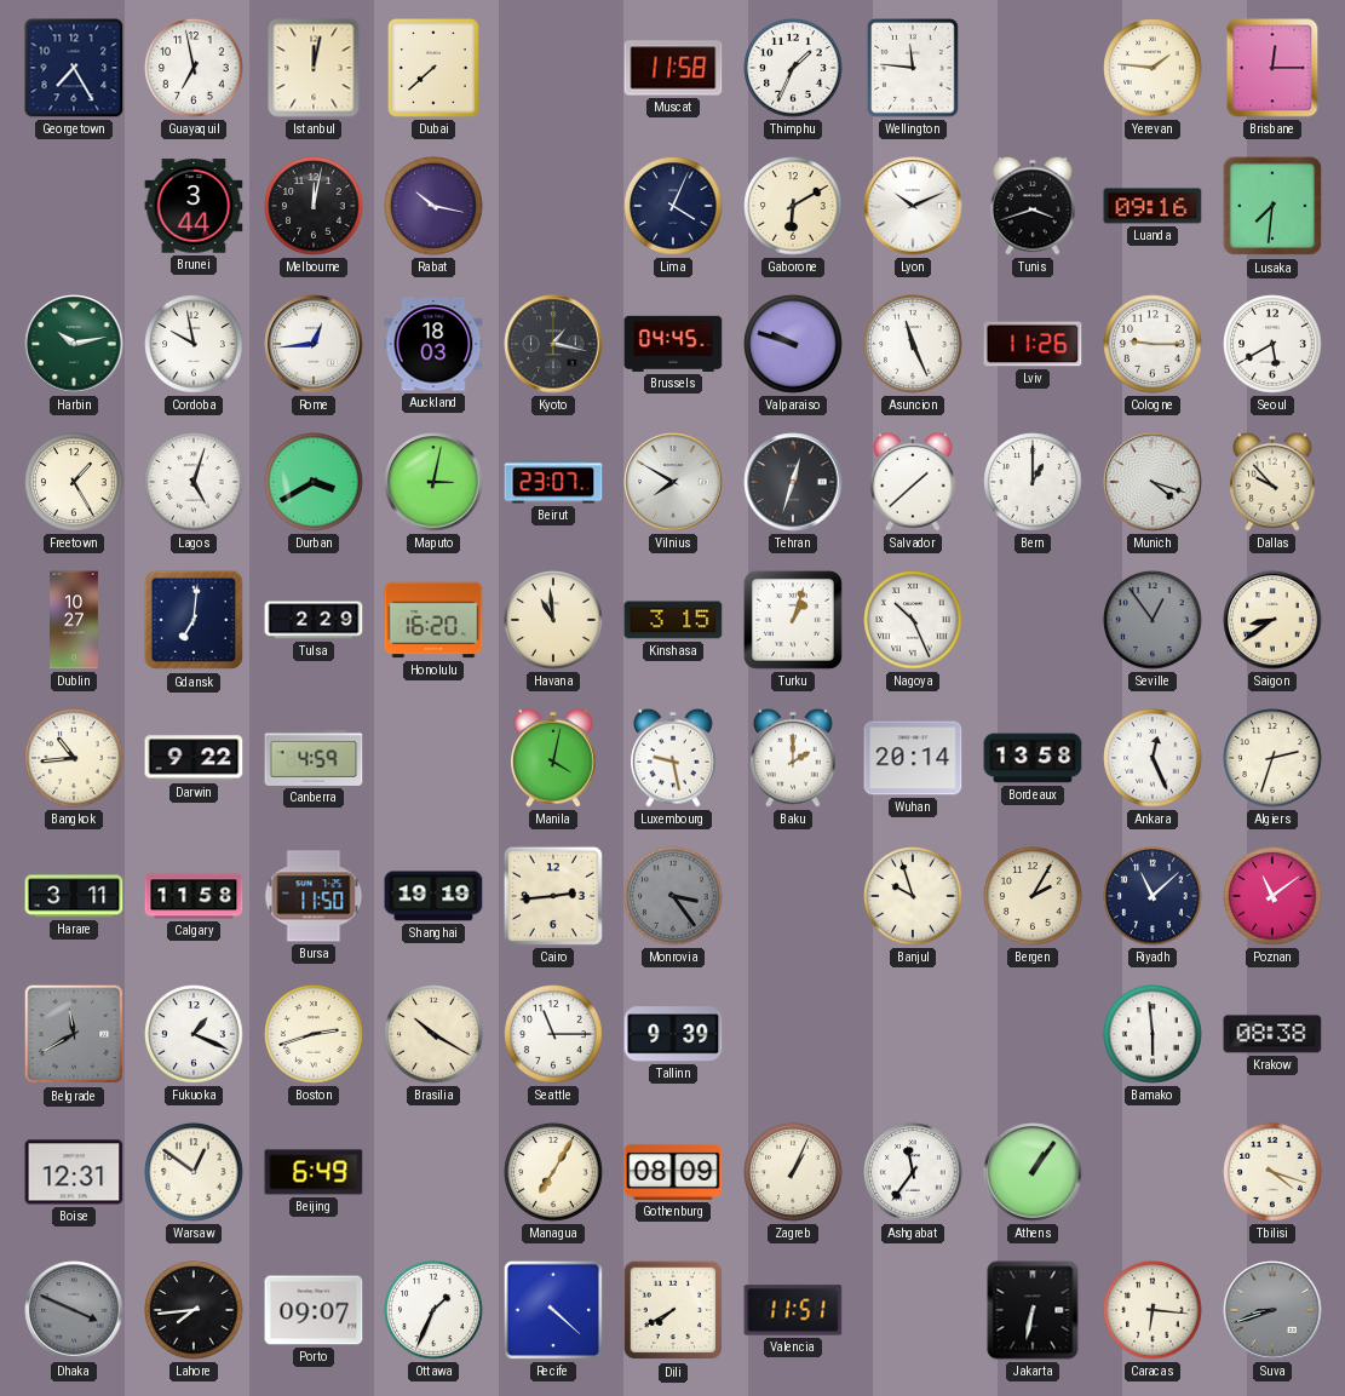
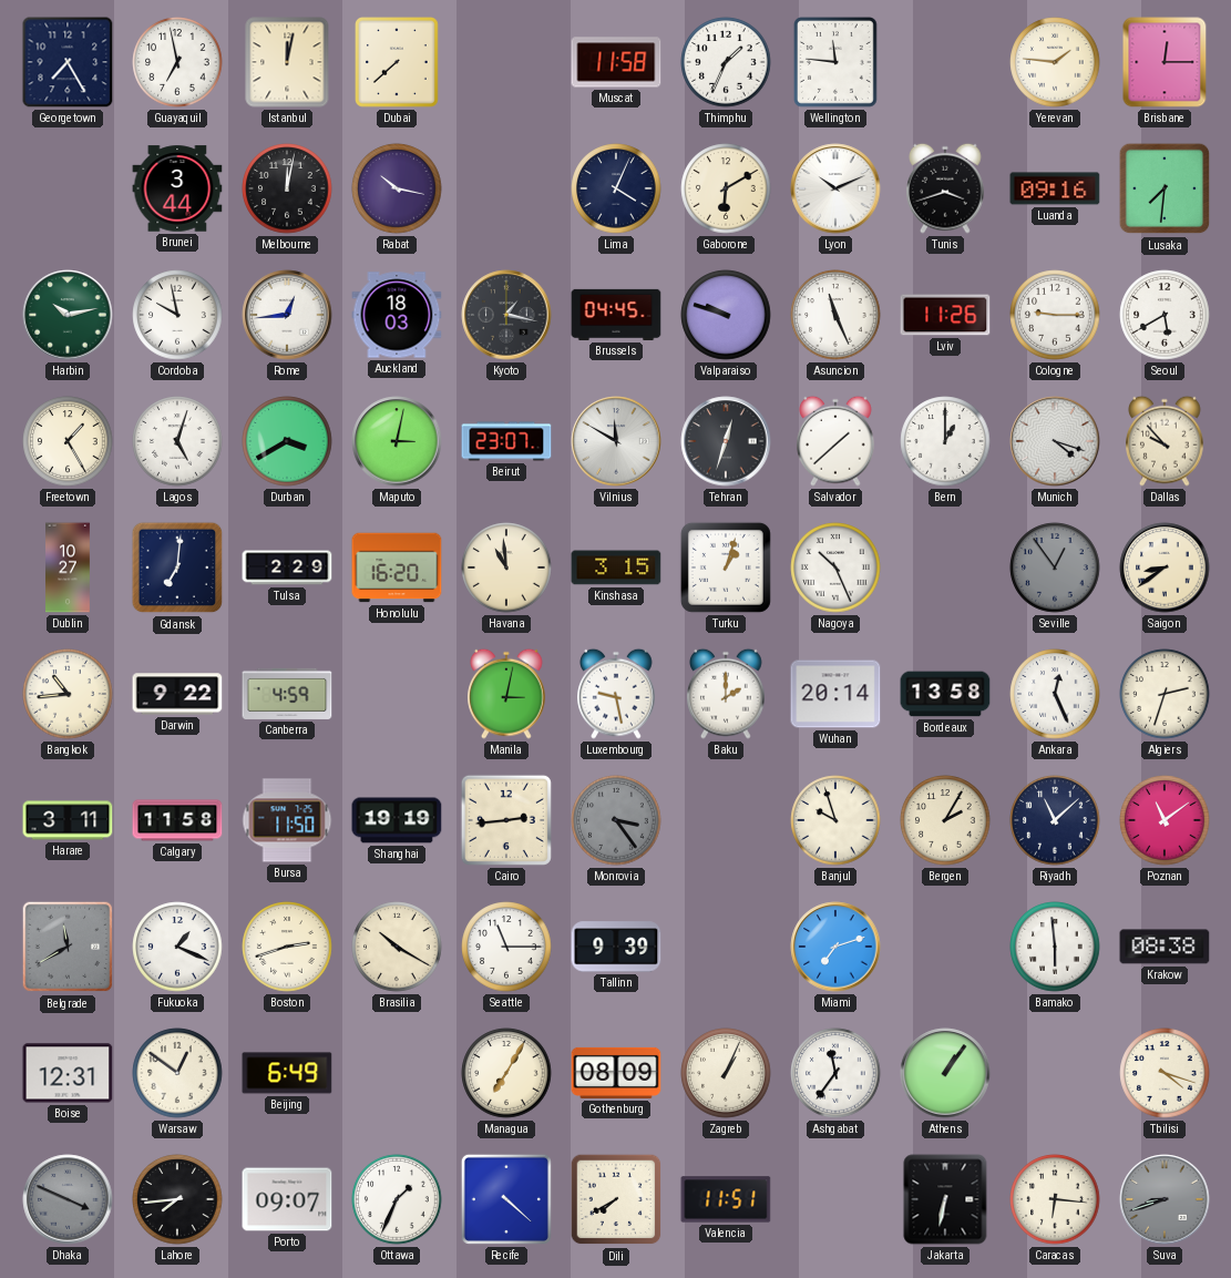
Vilnius: 7:50 -> 11:50
Manila: 4:02 -> 3:02
Miami: none -> 7:12
